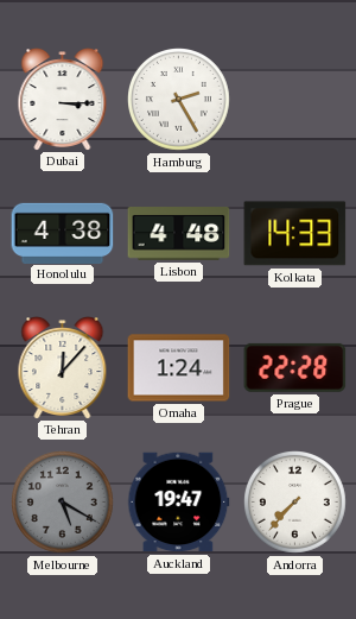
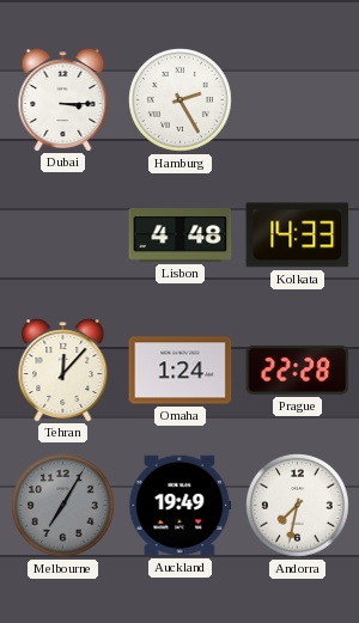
Honolulu: 4:38 -> none
Melbourne: 5:20 -> 7:05
Auckland: 19:47 -> 19:49
Andorra: 7:37 -> 7:32
